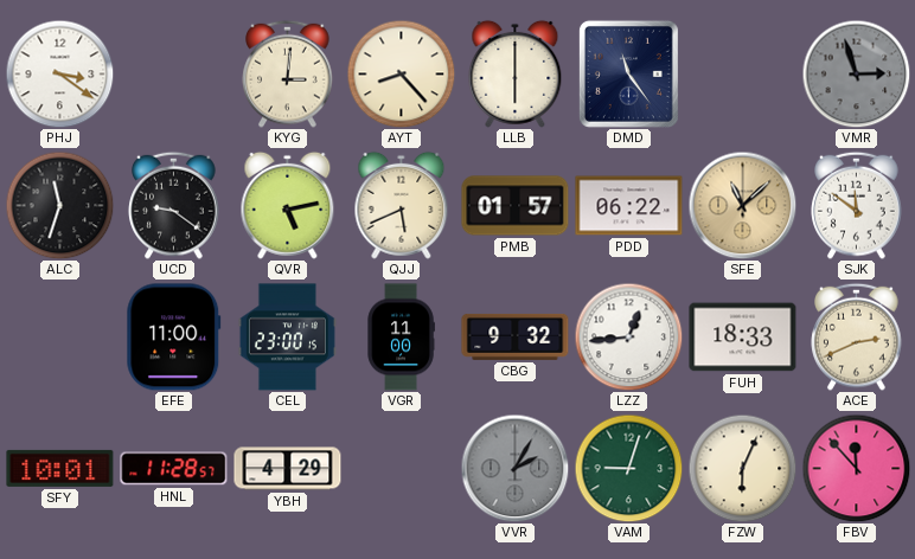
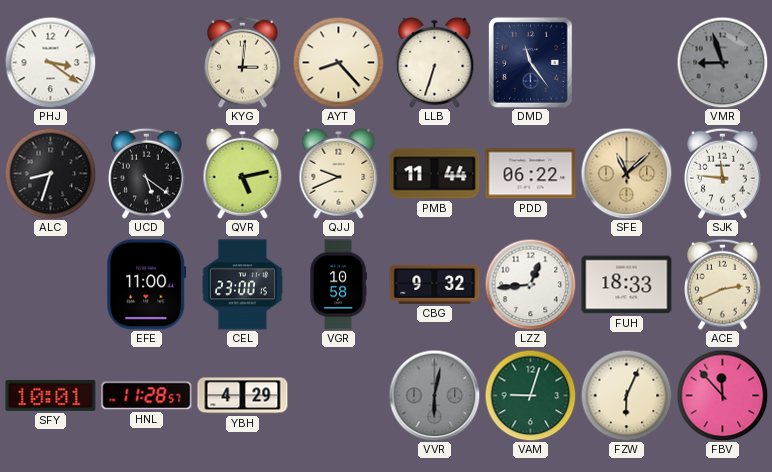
LLB: 6:00 -> 6:33
VMR: 2:57 -> 8:57
ALC: 11:33 -> 8:33
UCD: 9:21 -> 5:21
QJJ: 5:41 -> 9:41
PMB: 01:57 -> 11:44
SJK: 11:51 -> 11:46
VGR: 11:00 -> 10:58
VVR: 2:05 -> 6:02
